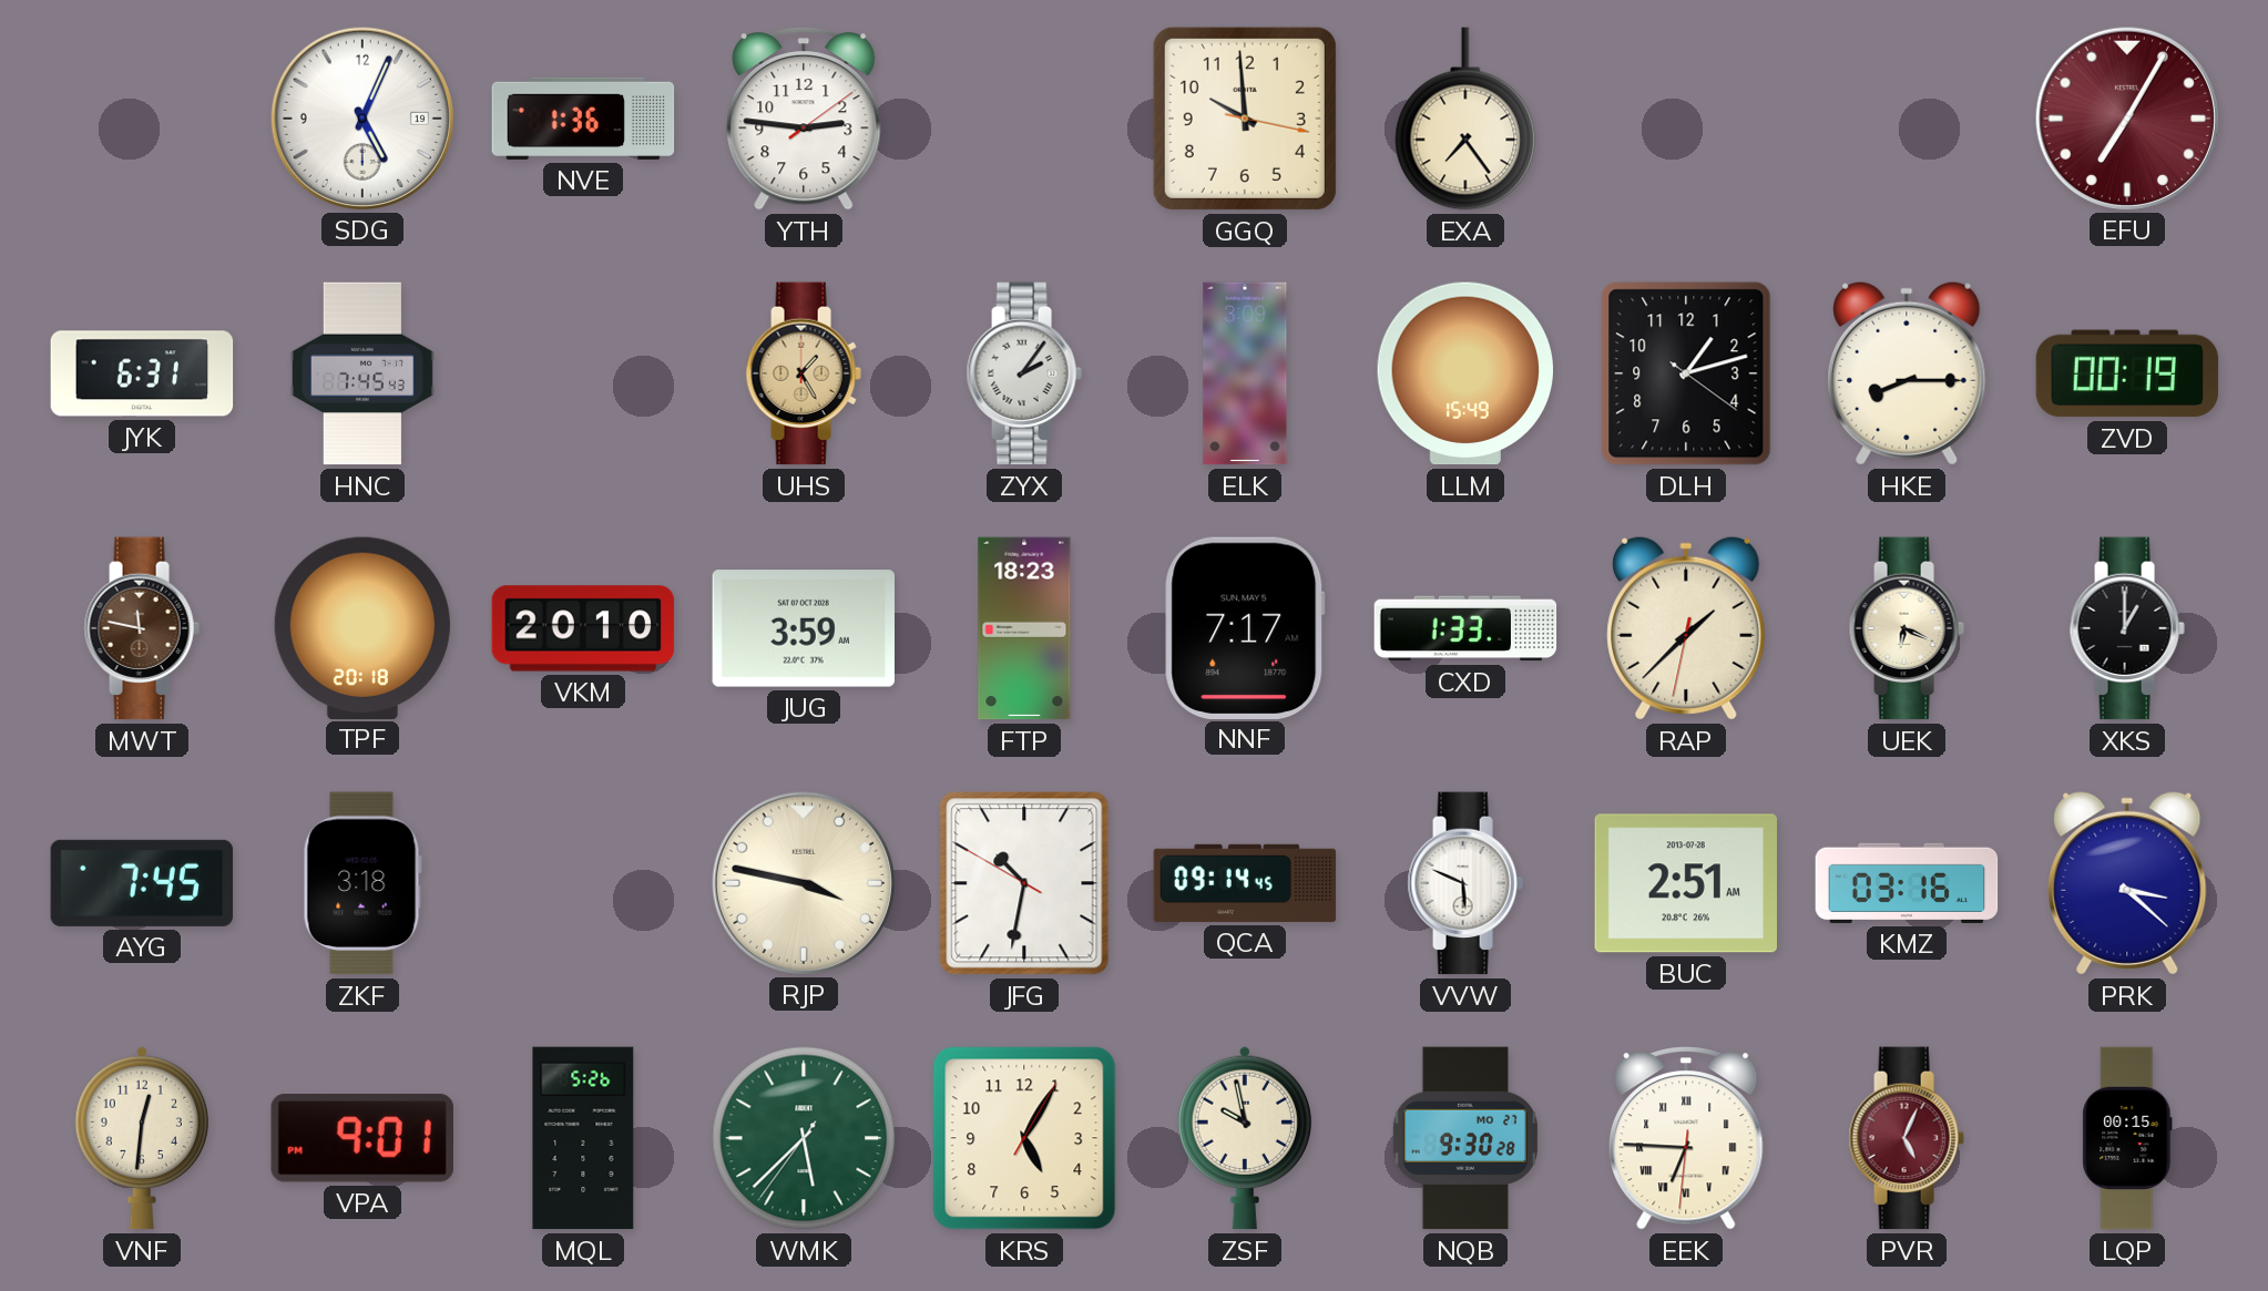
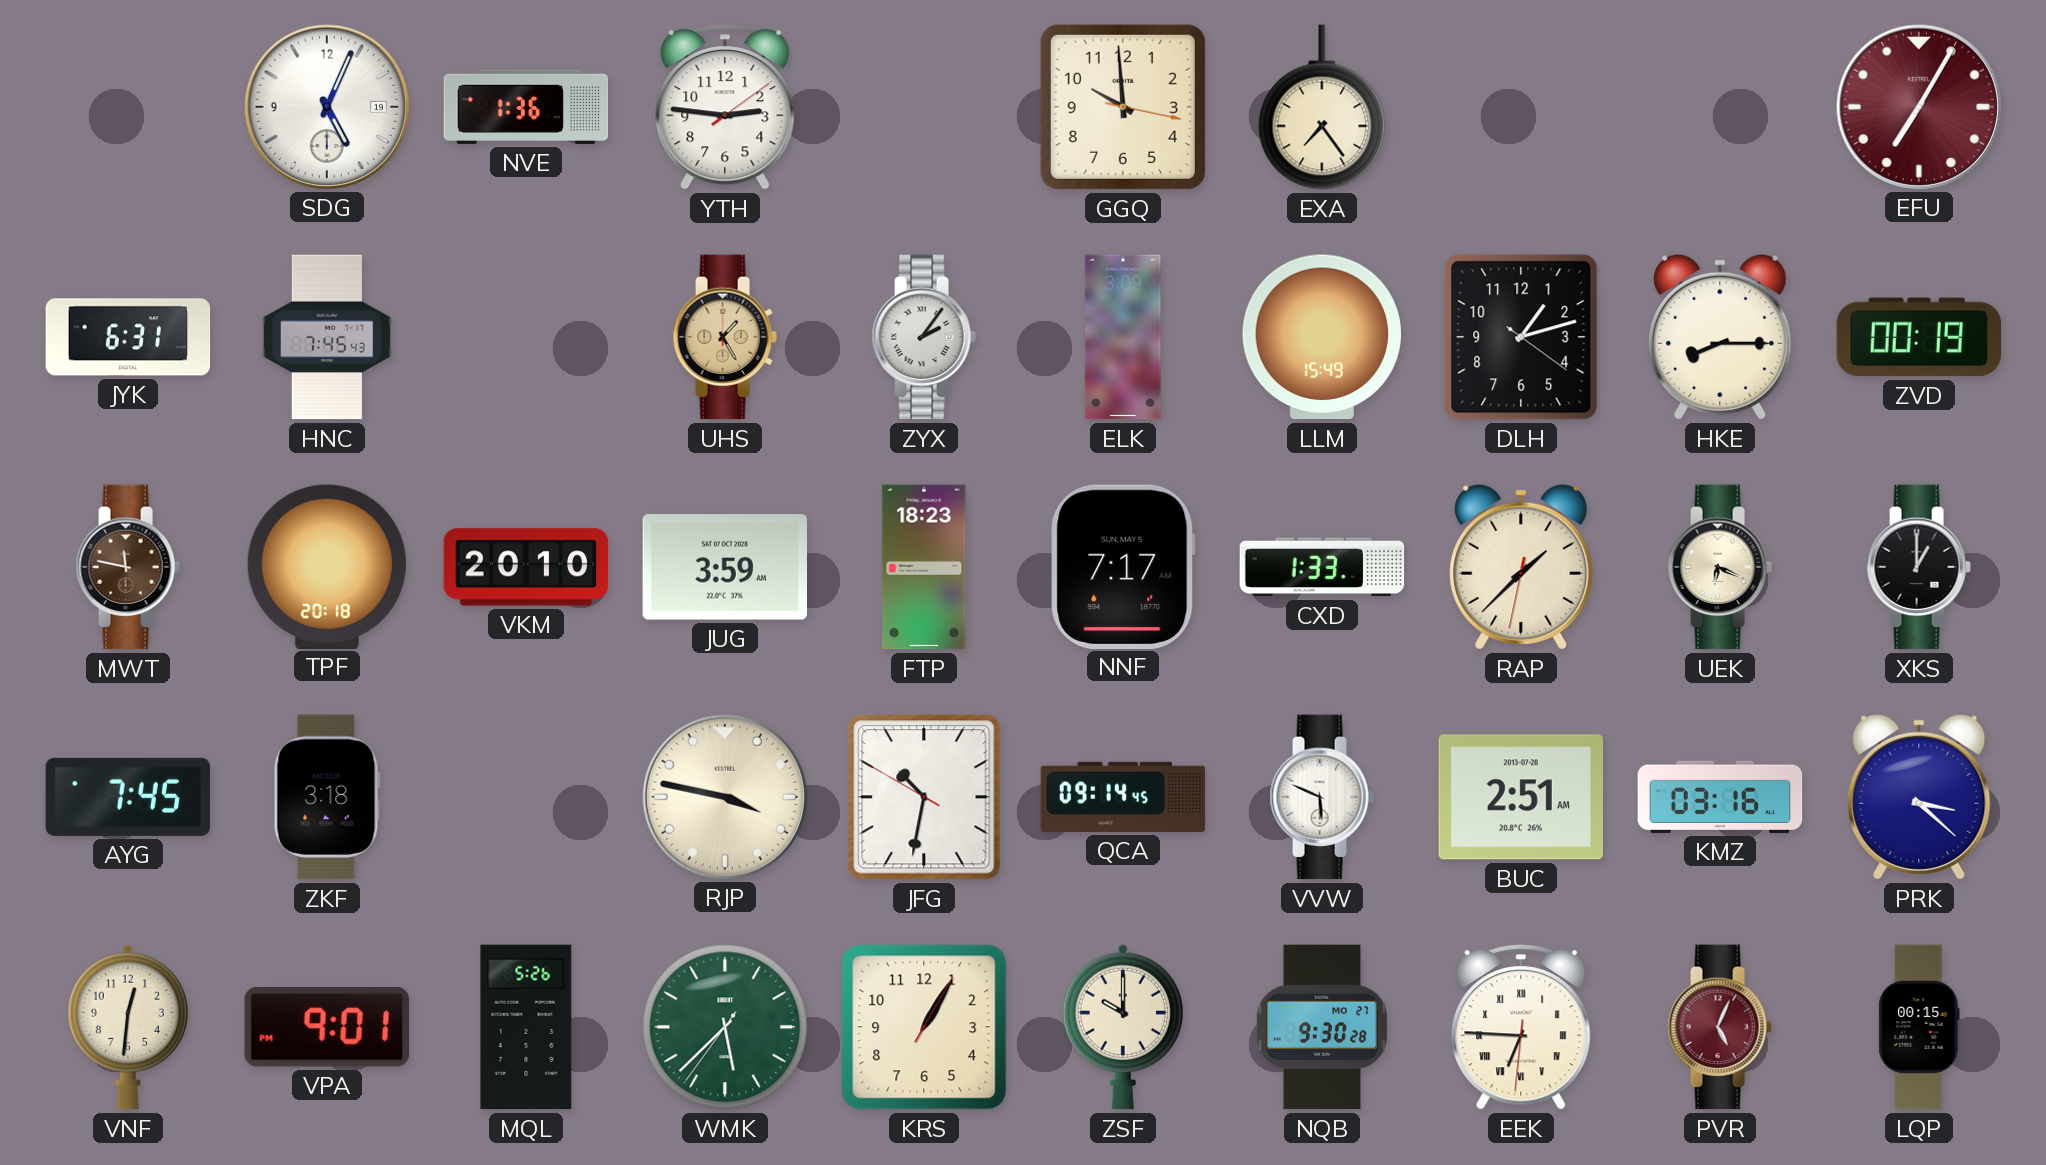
KRS: 5:05 -> 1:05
ZSF: 9:58 -> 10:00
